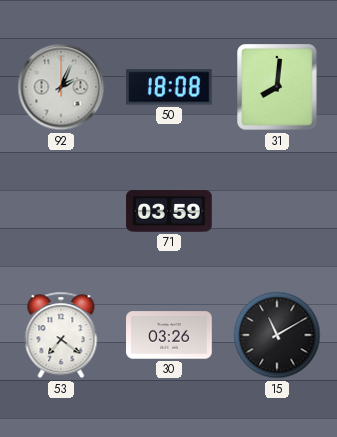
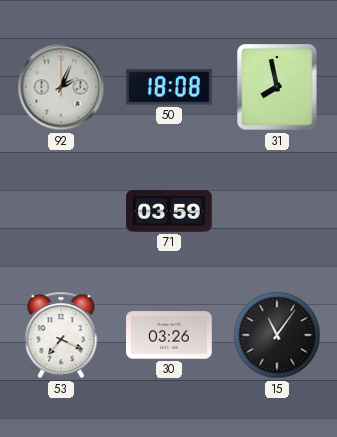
31: 8:01 -> 7:58
53: 7:21 -> 7:19
15: 11:10 -> 11:06
